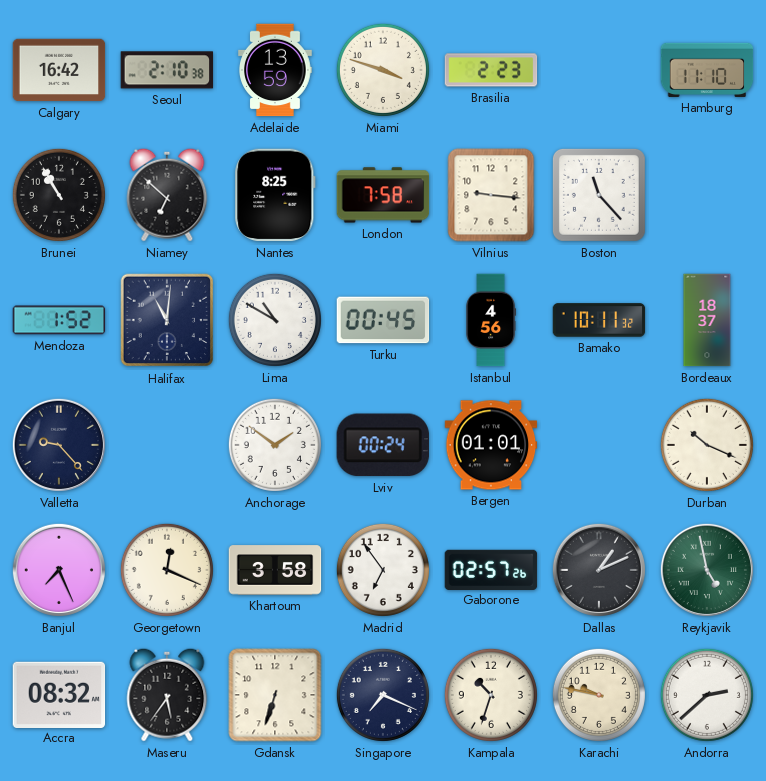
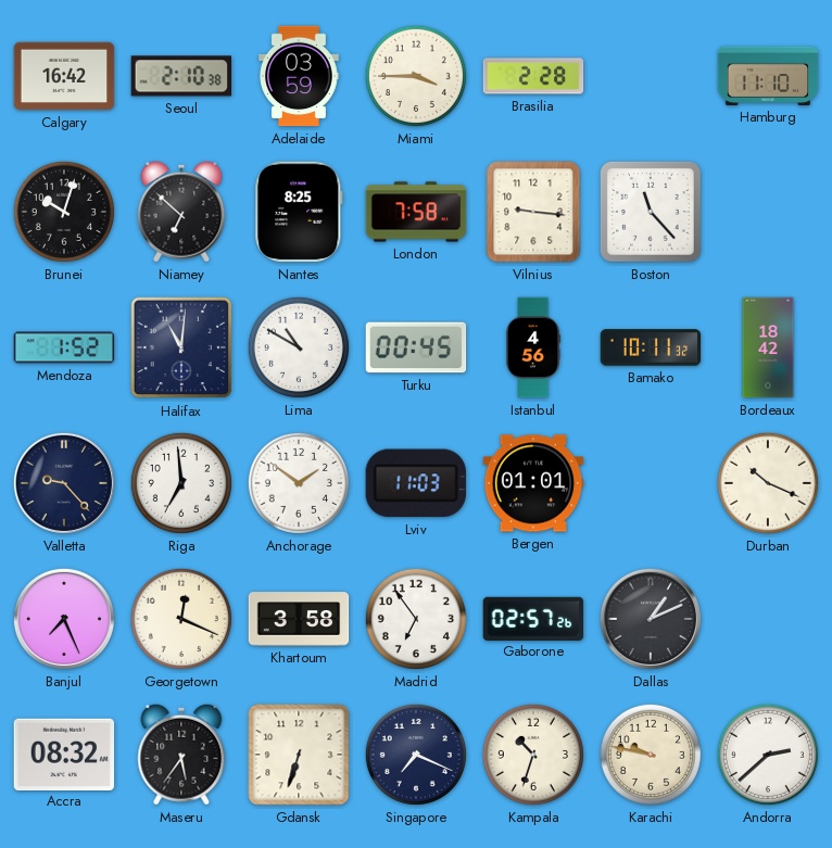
Adelaide: 13:59 -> 03:59
Miami: 3:48 -> 3:45
Brasilia: 2:23 -> 2:28
Brunei: 10:55 -> 10:03
Bordeaux: 18:37 -> 18:42
Riga: none -> 6:59
Lviv: 00:24 -> 11:03
Reykjavik: 4:58 -> none
